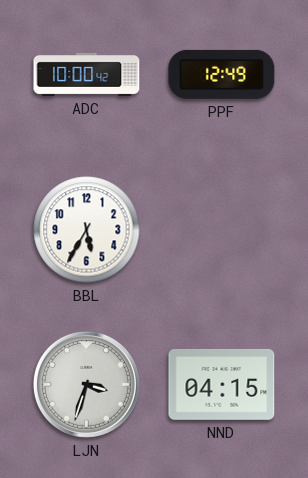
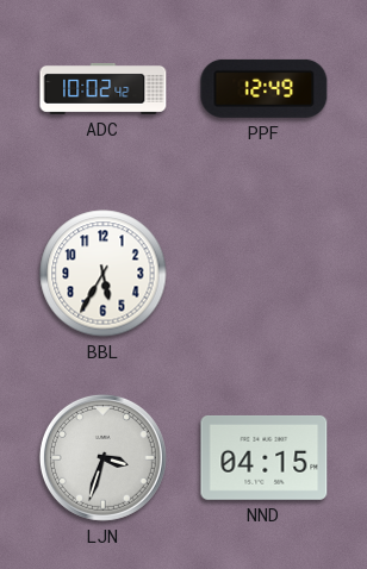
ADC: 10:00 -> 10:02
